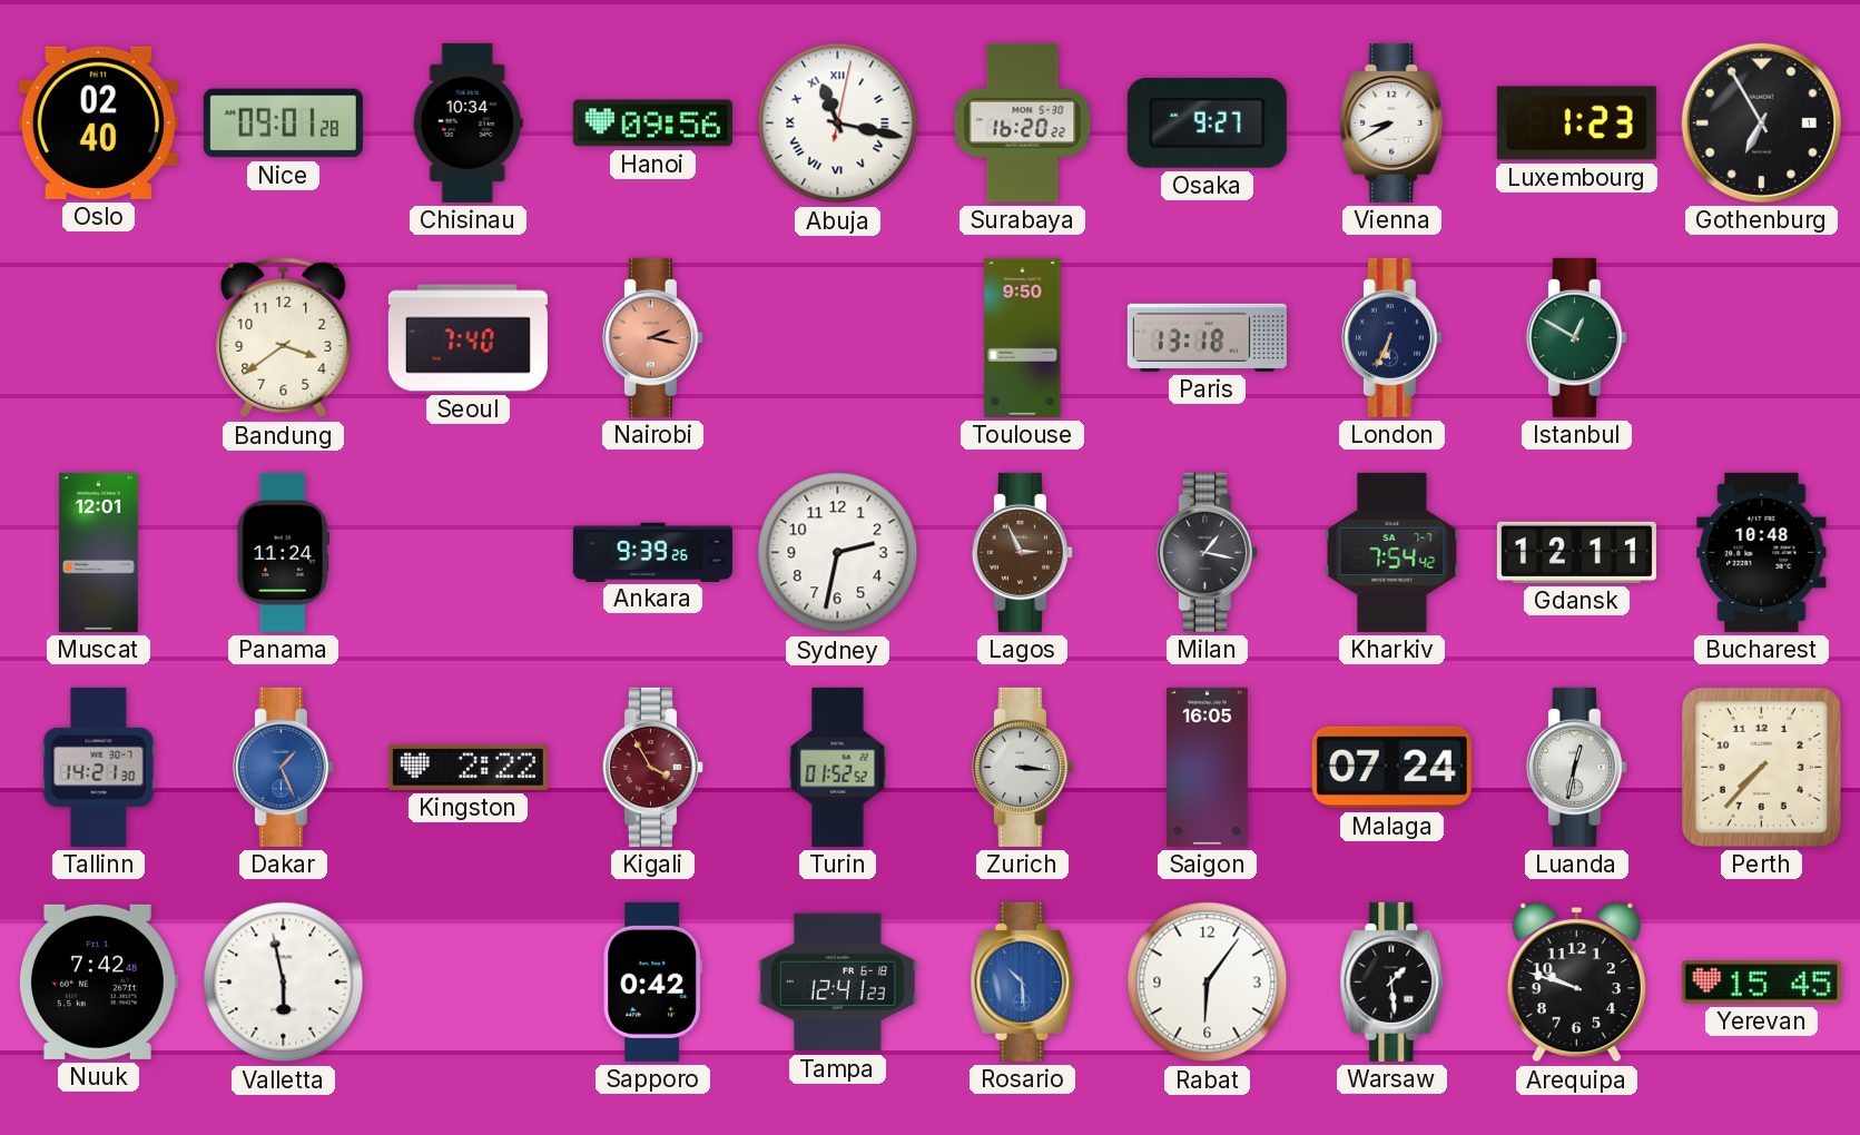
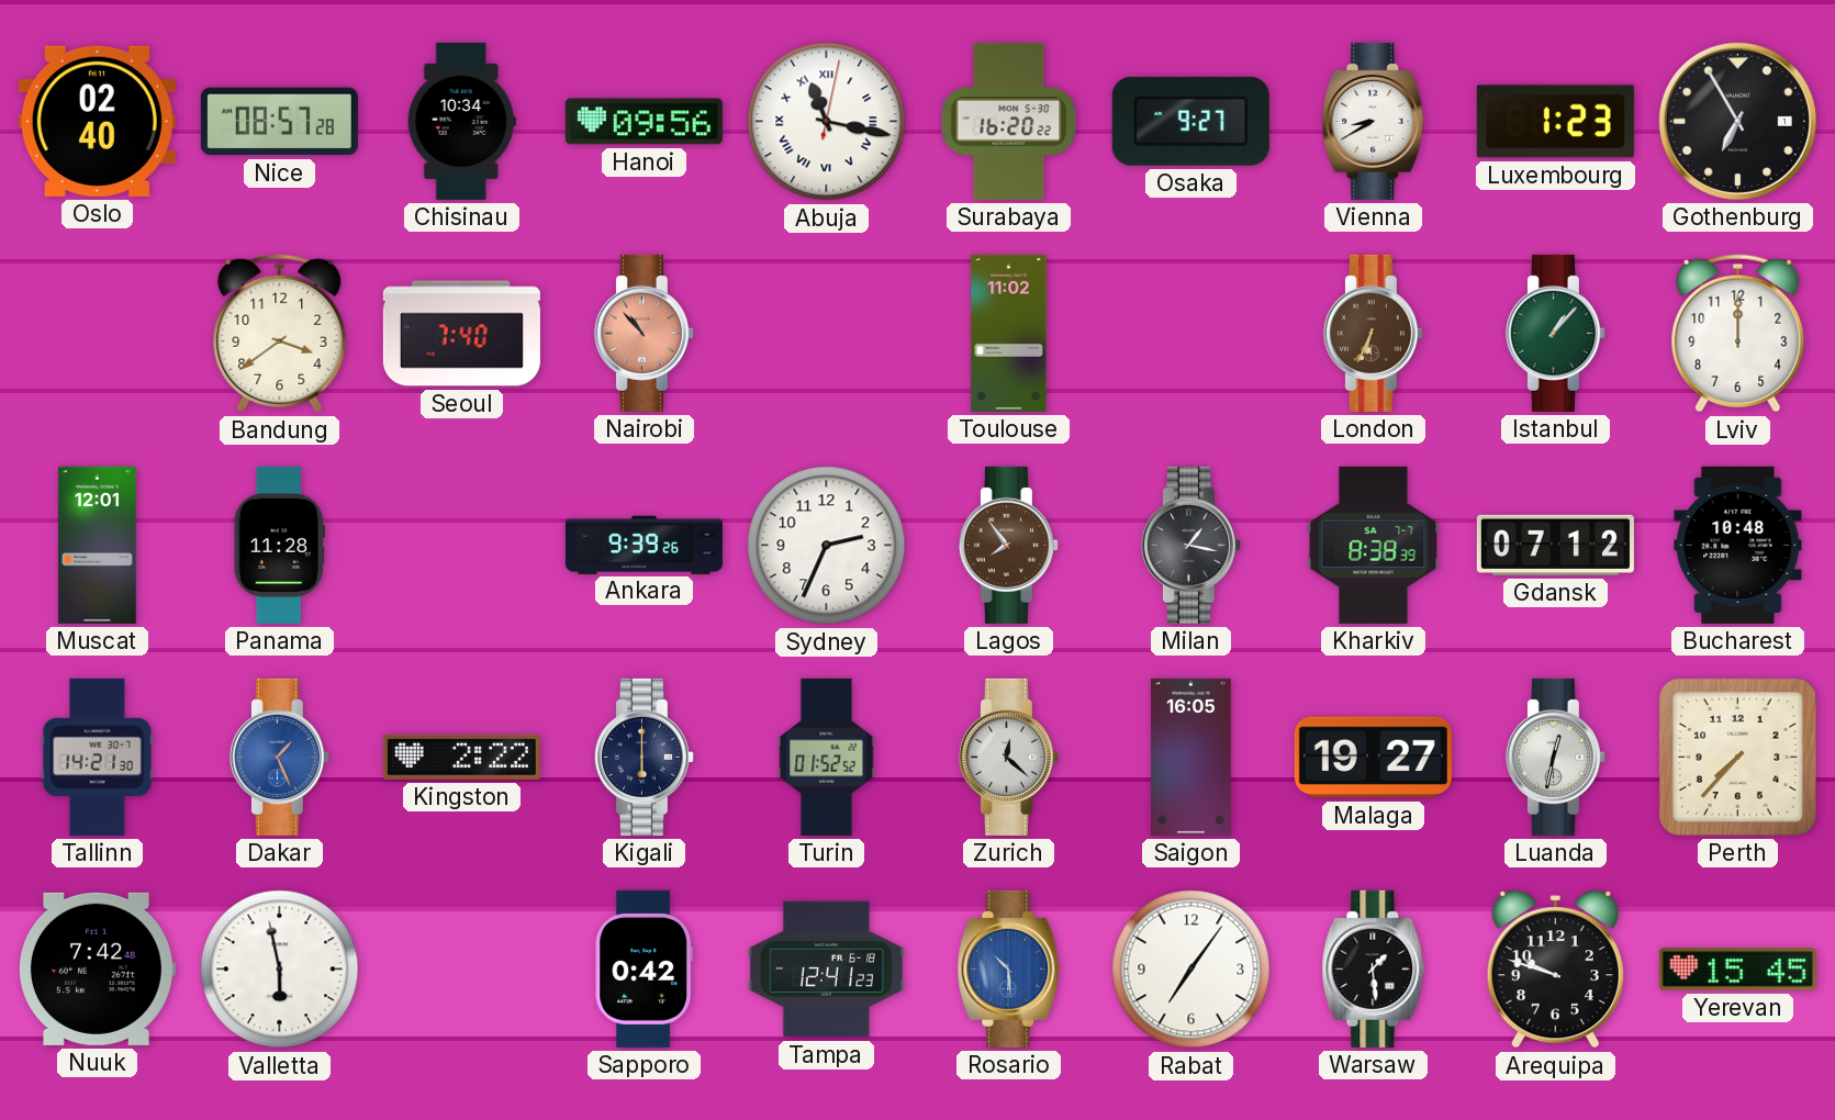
Nice: 09:01 -> 08:57
Nairobi: 2:17 -> 10:53
Toulouse: 9:50 -> 11:02
Paris: 13:18 -> none
London dial: navy -> brown
Istanbul: 12:50 -> 1:07
Lviv: none -> 12:00
Panama: 11:24 -> 11:28
Sydney: 2:32 -> 2:34
Lagos: 2:56 -> 7:54
Kharkiv: 7:54 -> 8:38
Gdansk: 12:11 -> 07:12
Kigali: 3:55 -> 6:00
Kigali dial: burgundy -> navy
Zurich: 3:16 -> 12:22
Malaga: 07:24 -> 19:27
Rabat: 6:06 -> 7:06
